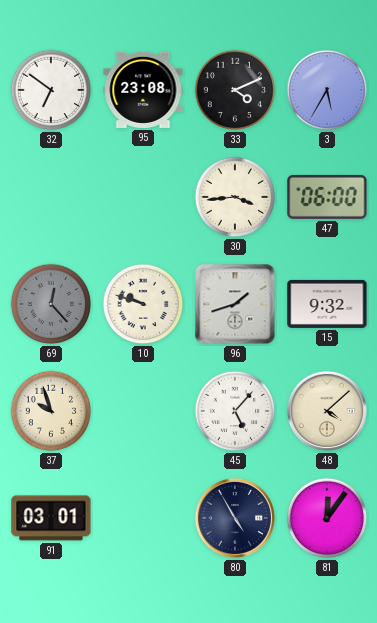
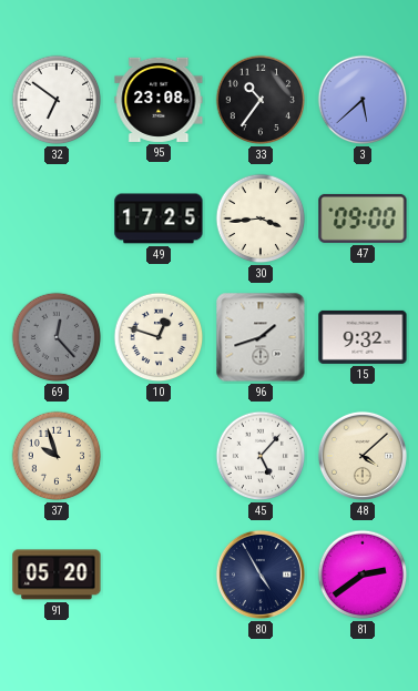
33: 4:11 -> 10:36
3: 5:35 -> 5:38
49: none -> 17:25
47: 06:00 -> 09:00
10: 9:48 -> 12:48
91: 03:01 -> 05:20
81: 12:06 -> 2:39
